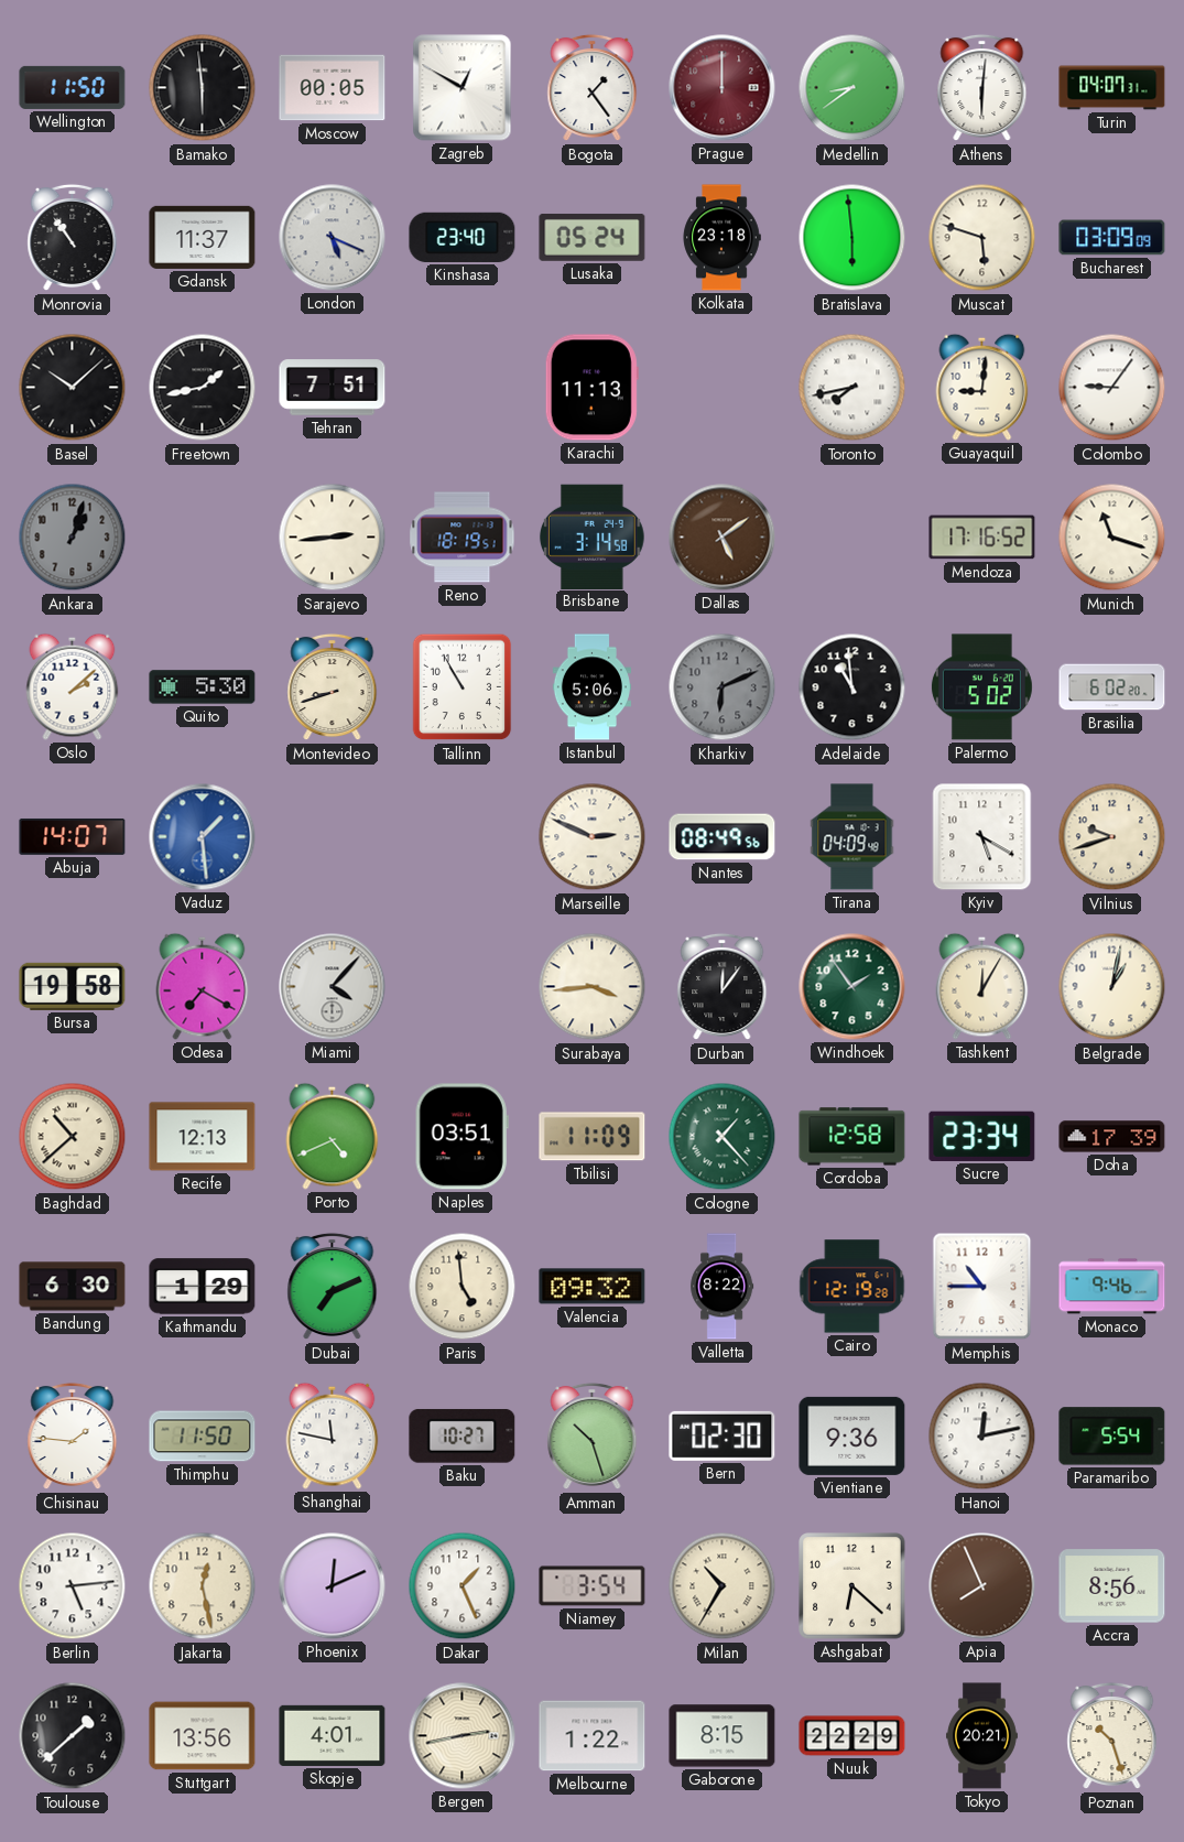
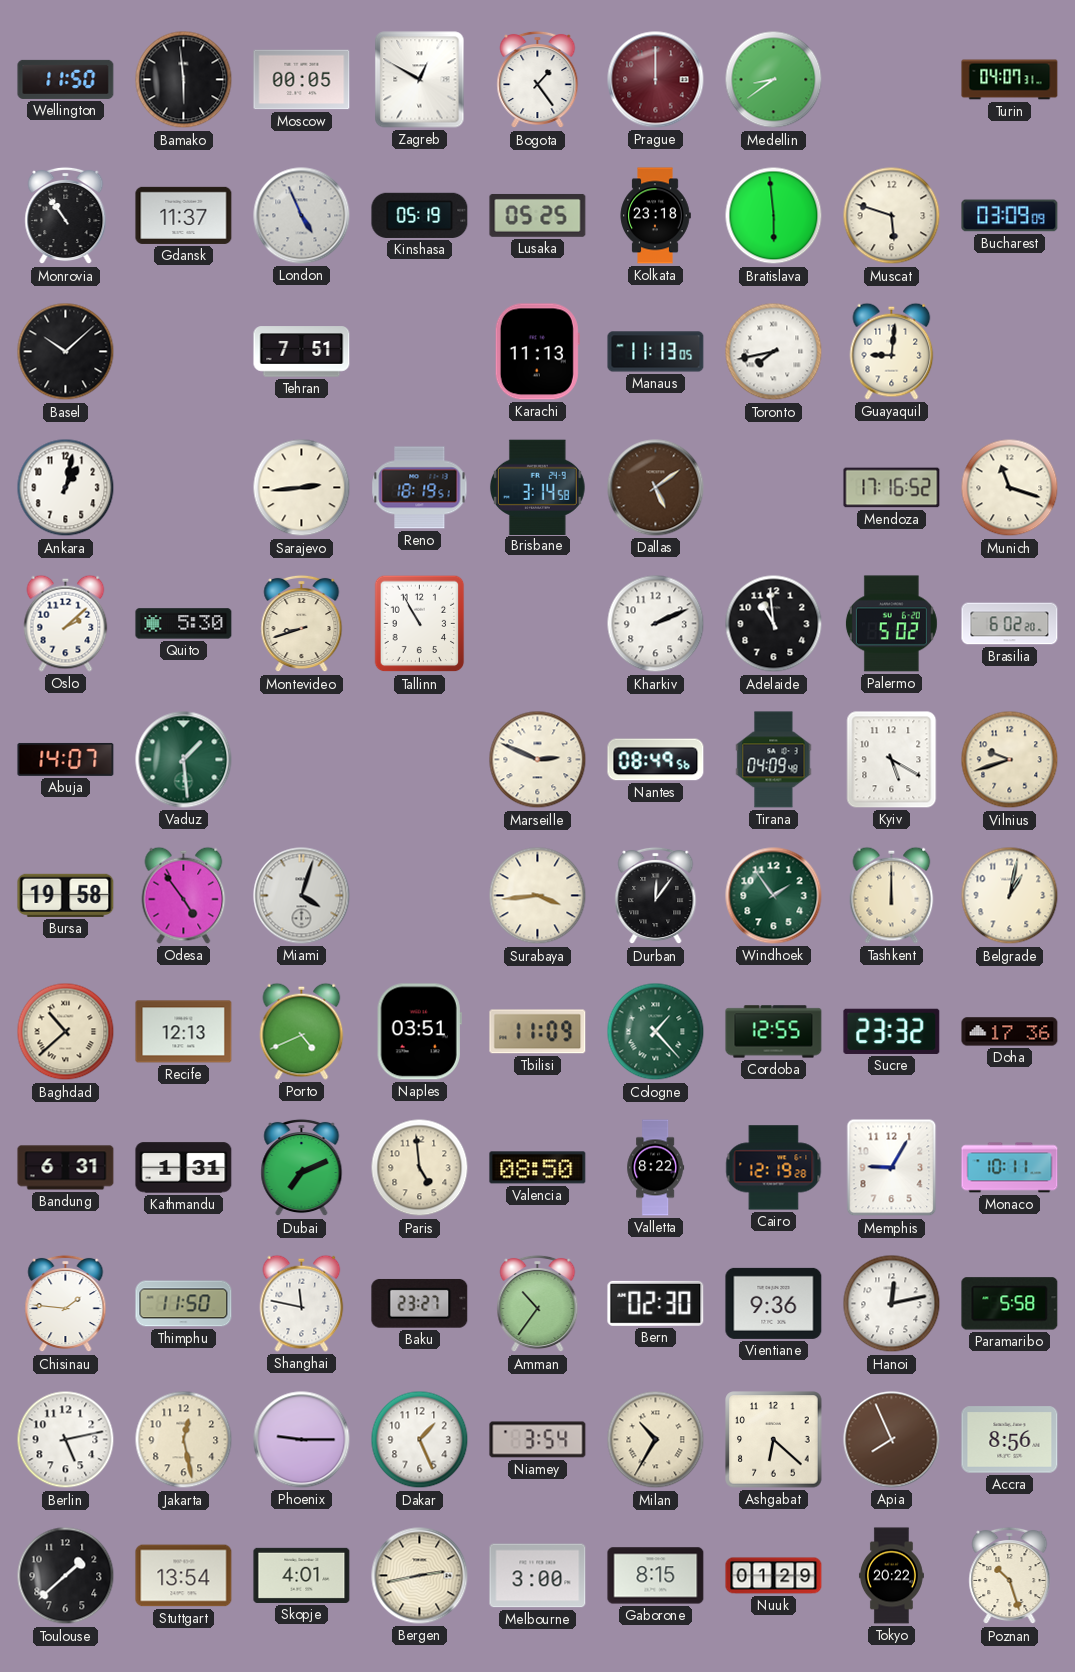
Athens: 6:01 -> none
London: 5:19 -> 4:56
Kinshasa: 23:40 -> 05:19
Lusaka: 05:24 -> 05:25
Freetown: 1:43 -> none
Manaus: none -> 11:13
Colombo: 9:06 -> none
Ankara: 1:03 -> 1:02
Ankara dial: grey -> white
Istanbul: 5:06 -> none
Kharkiv: 6:11 -> 2:11
Kharkiv dial: grey -> white
Vaduz dial: blue -> green
Odesa: 7:20 -> 4:54
Miami: 4:07 -> 4:03
Tashkent: 12:05 -> 12:00
Cordoba: 12:58 -> 12:55
Sucre: 23:34 -> 23:32
Doha: 17:39 -> 17:36
Bandung: 6:30 -> 6:31
Kathmandu: 1:29 -> 1:31
Valencia: 09:32 -> 08:50
Memphis: 10:45 -> 9:05
Monaco: 9:46 -> 10:11
Baku: 10:27 -> 23:27
Amman: 10:27 -> 10:36
Paramaribo: 5:54 -> 5:58
Berlin: 5:14 -> 5:13
Phoenix: 12:11 -> 9:15
Stuttgart: 13:56 -> 13:54
Melbourne: 1:22 -> 3:00
Nuuk: 22:29 -> 01:29
Tokyo: 20:21 -> 20:22
